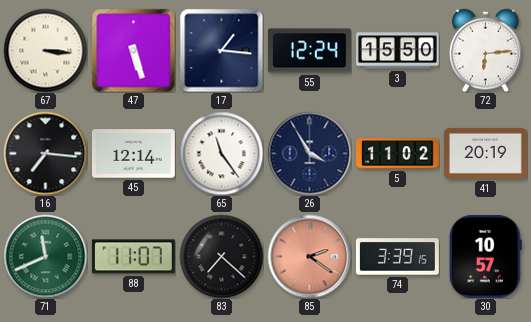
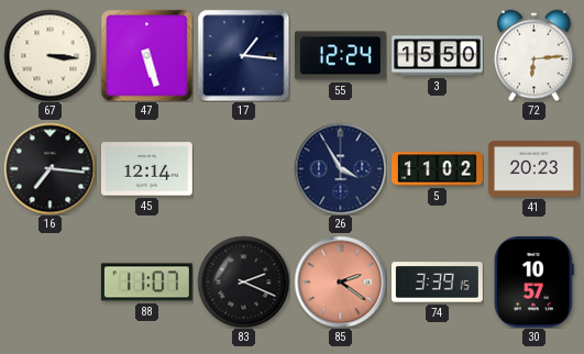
65: 11:24 -> none
41: 20:19 -> 20:23
71: 11:41 -> none
83: 7:22 -> 2:19
